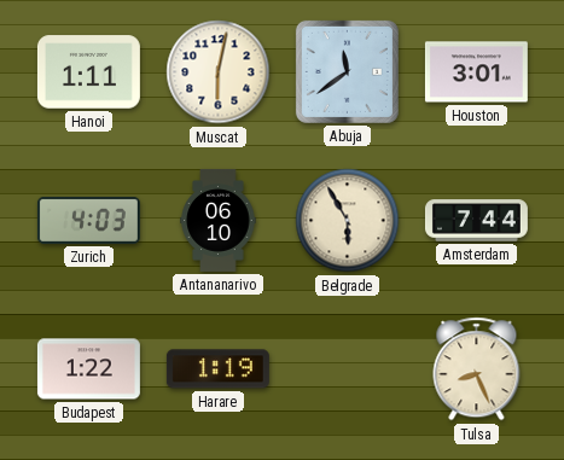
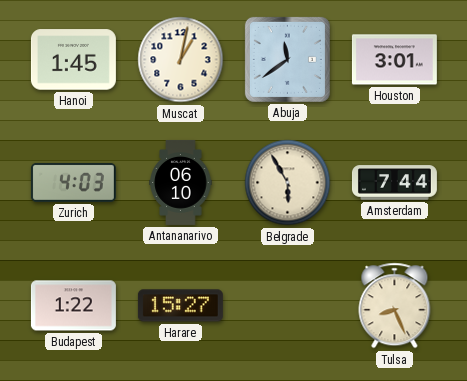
Hanoi: 1:11 -> 1:45
Muscat: 6:02 -> 1:02
Harare: 1:19 -> 15:27
